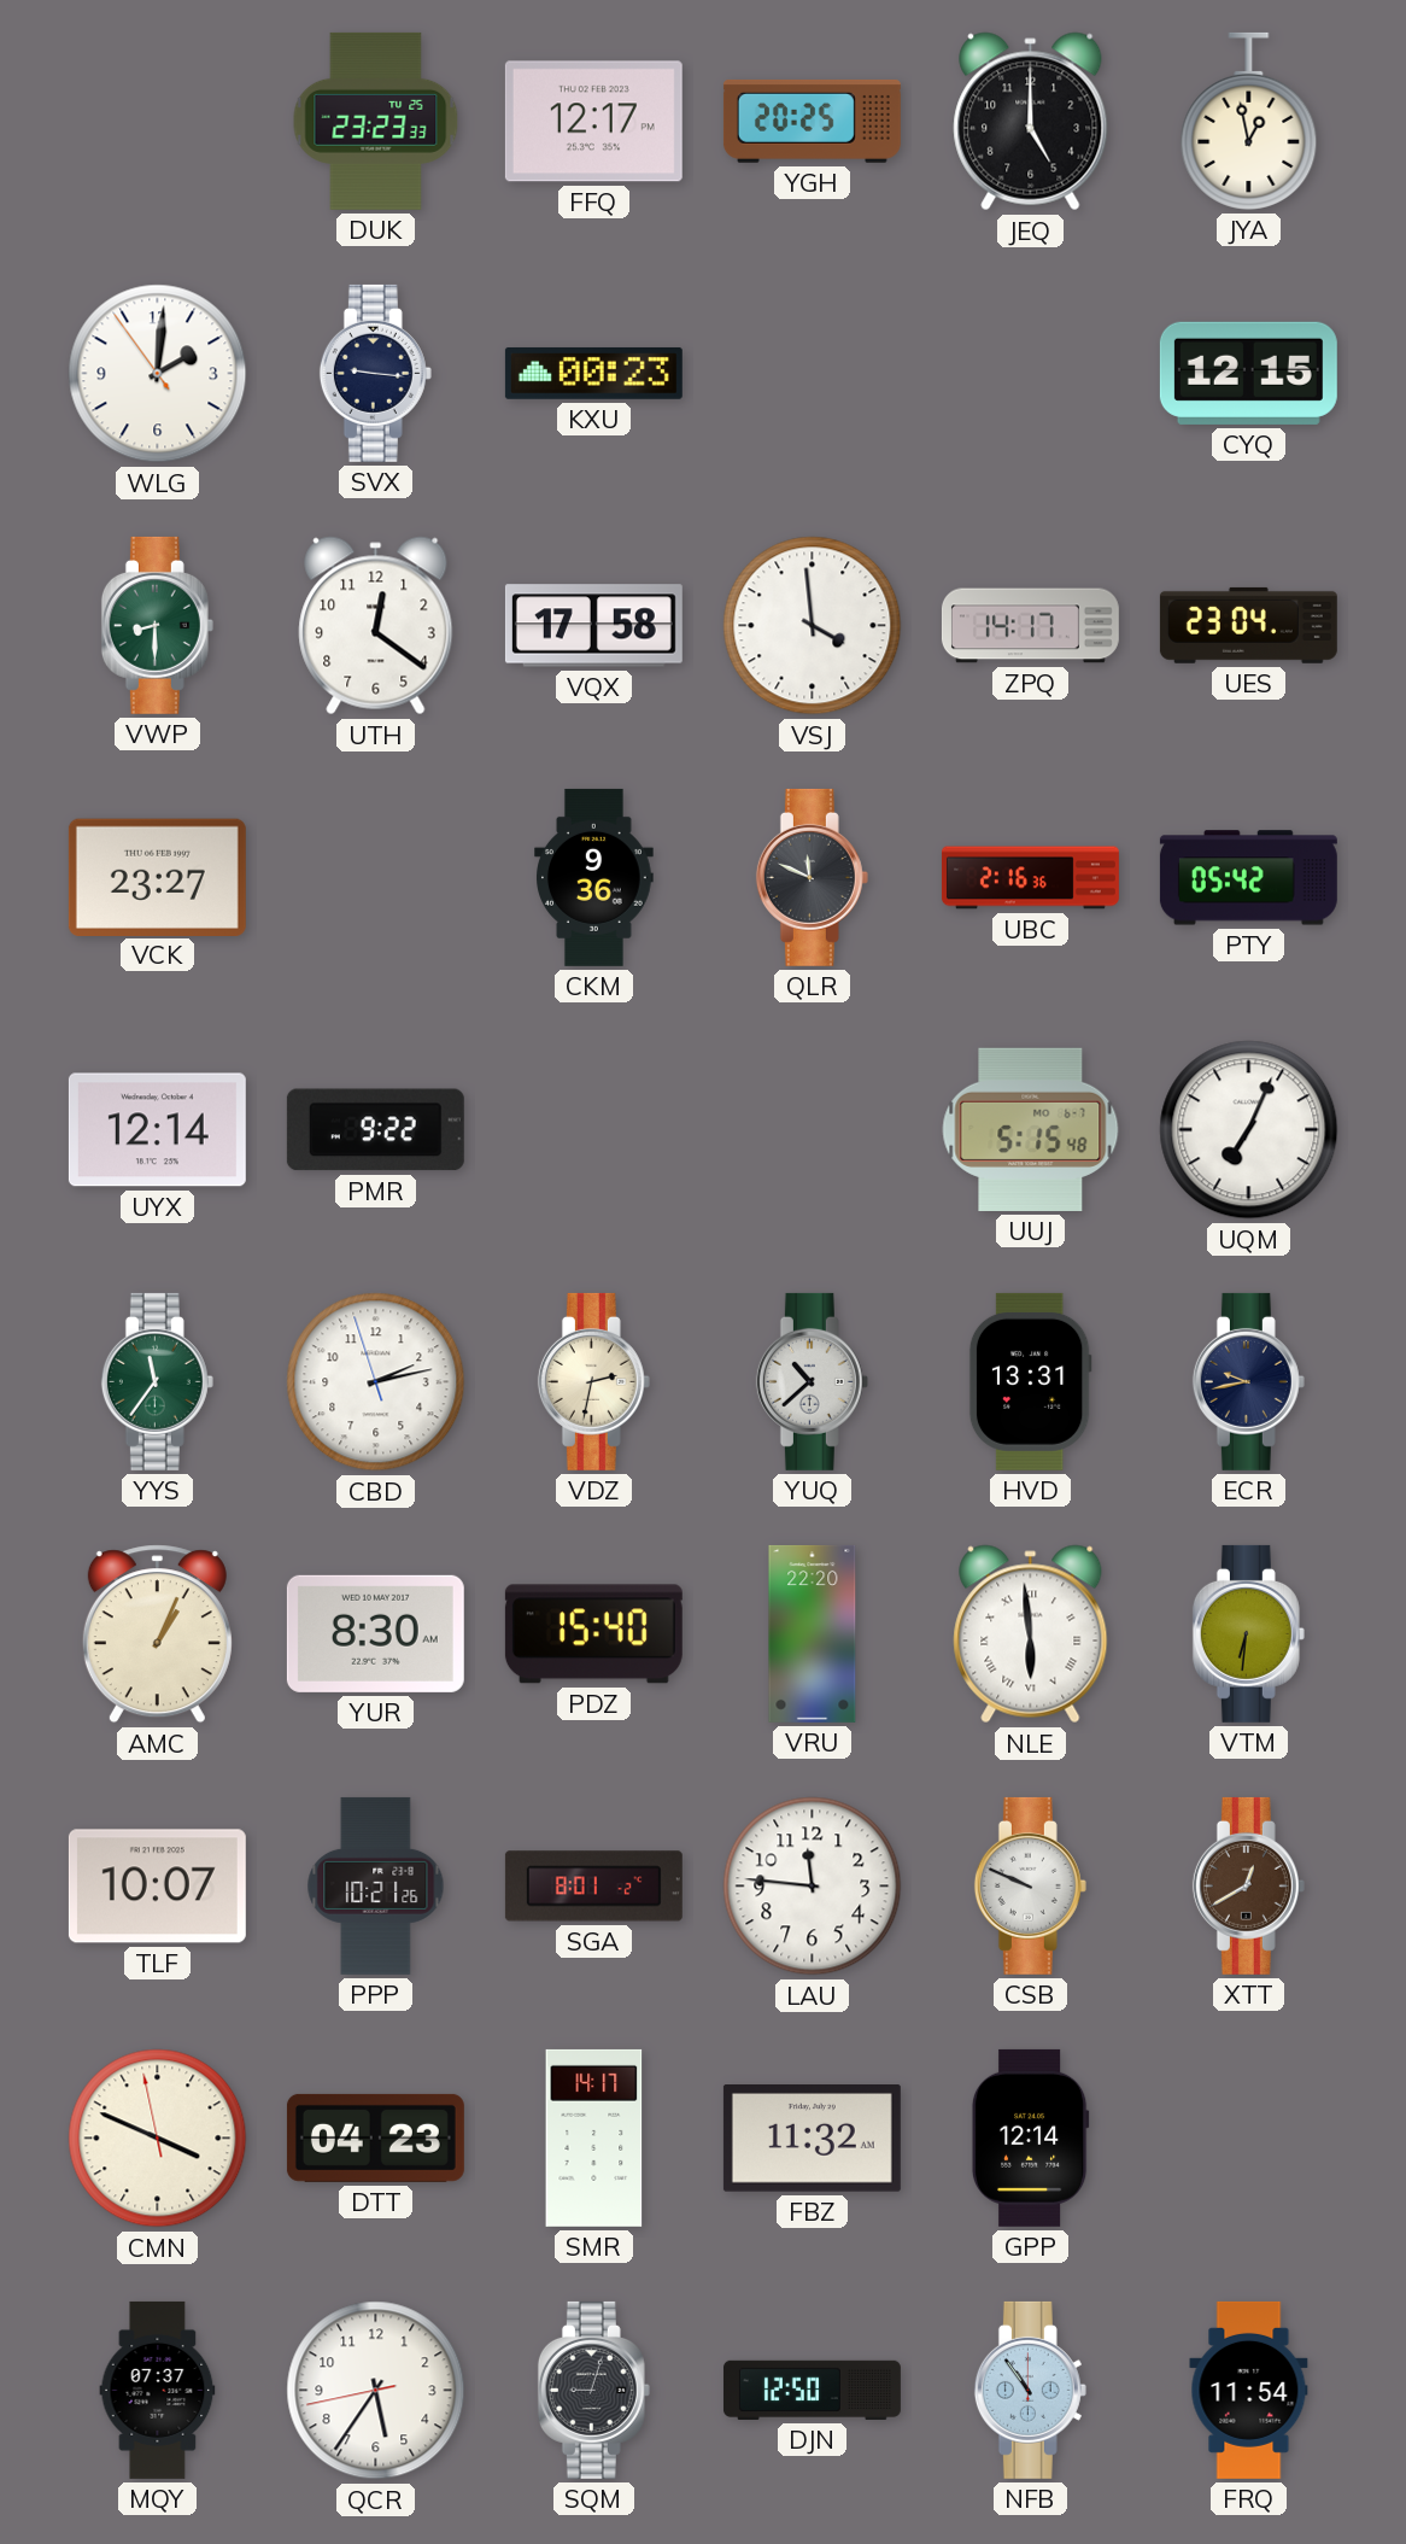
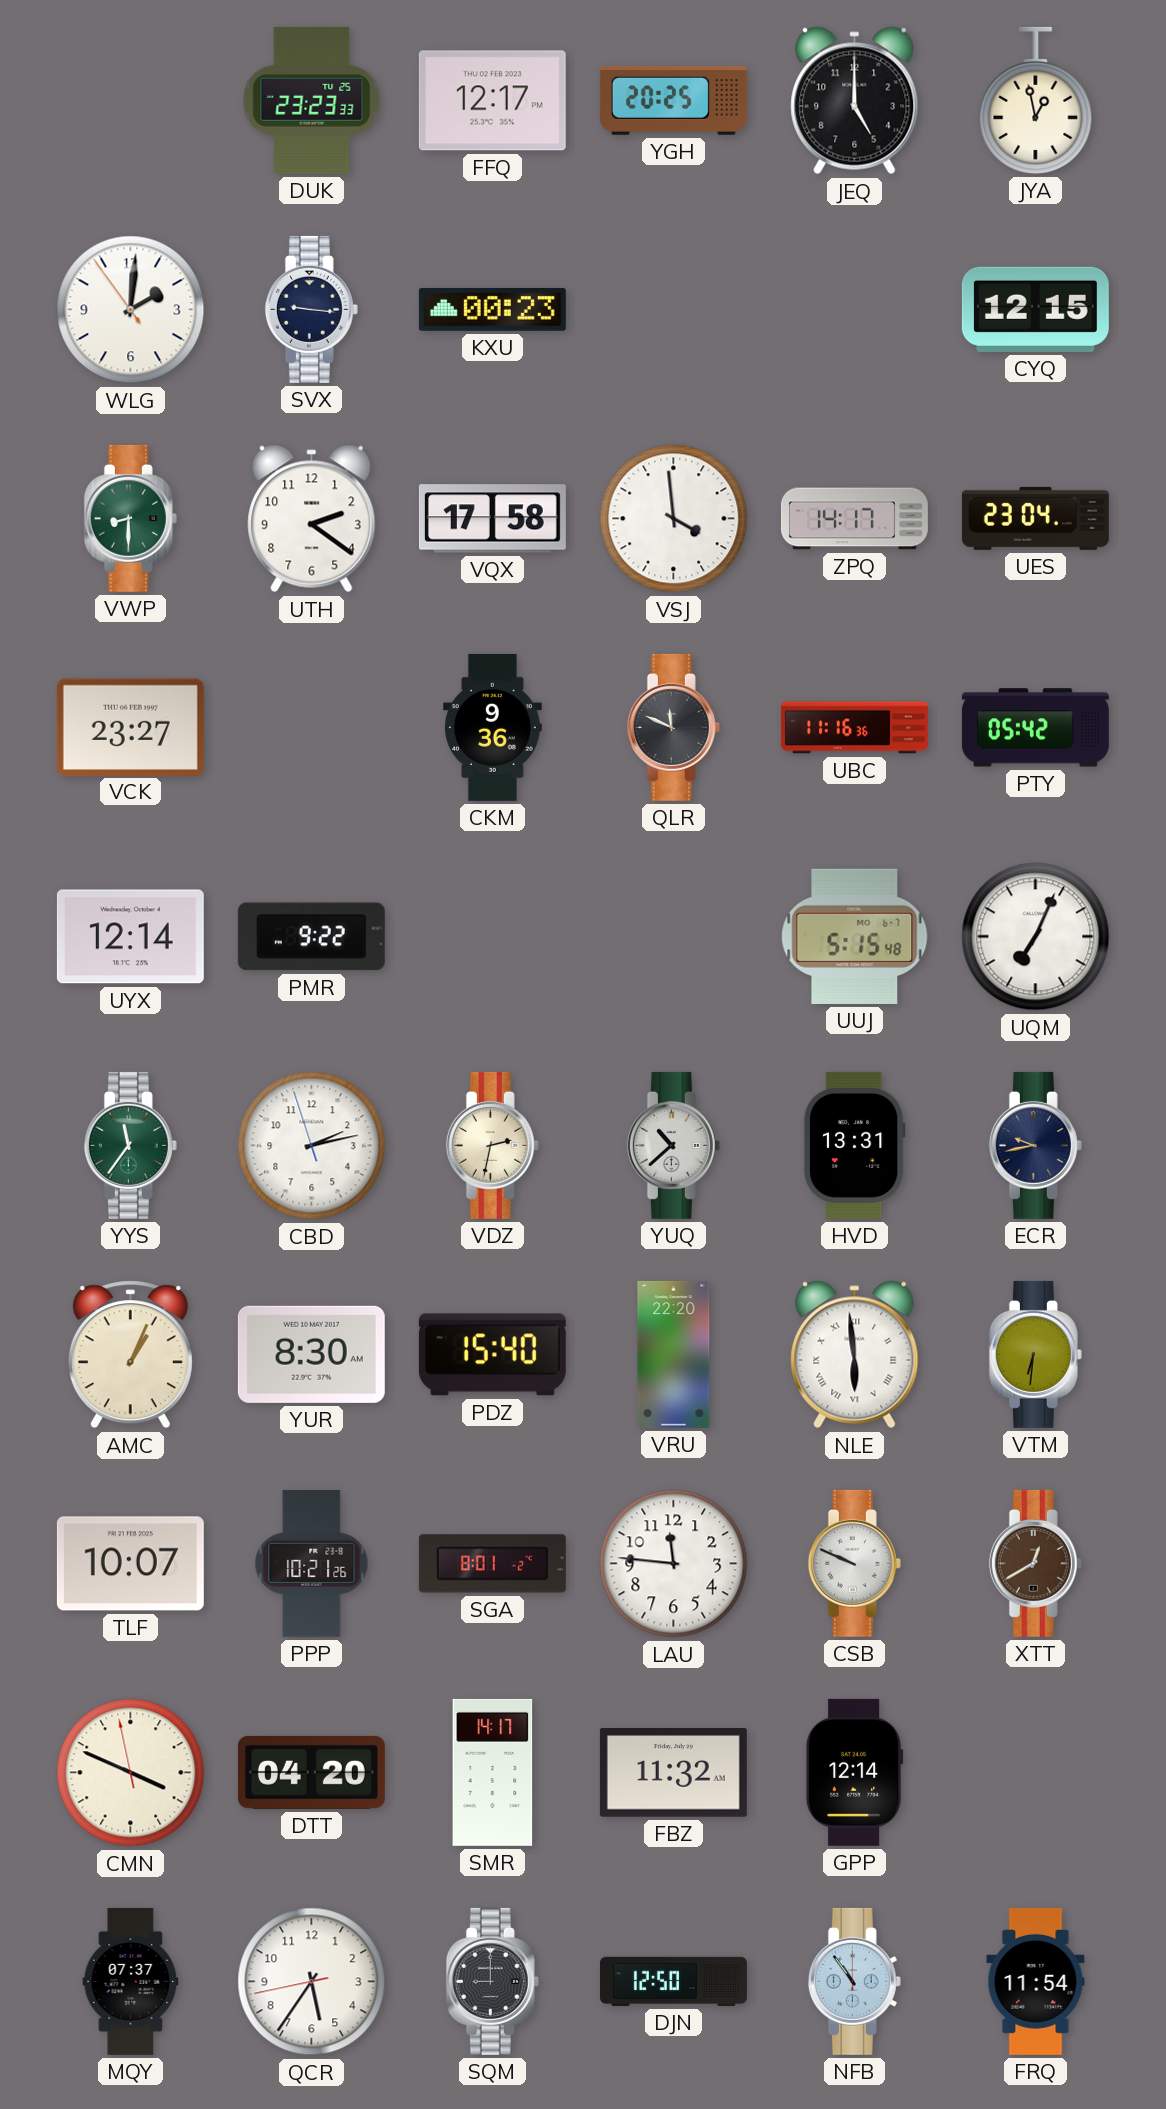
UTH: 12:21 -> 2:21
UBC: 2:16 -> 11:16
DTT: 04:23 -> 04:20
SQM: 9:03 -> 9:00
